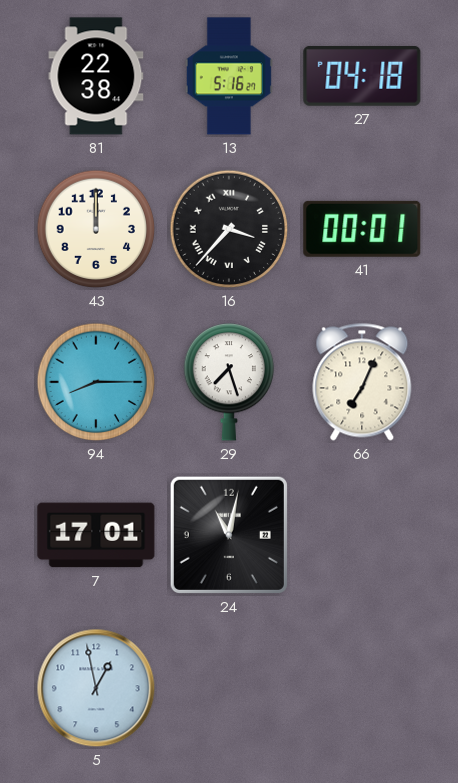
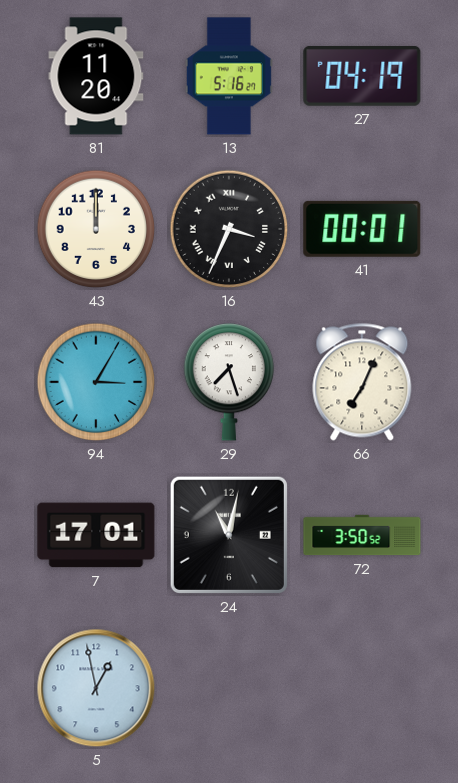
81: 22:38 -> 11:20
27: 04:18 -> 04:19
16: 3:37 -> 3:34
94: 8:15 -> 3:05
72: none -> 3:50
